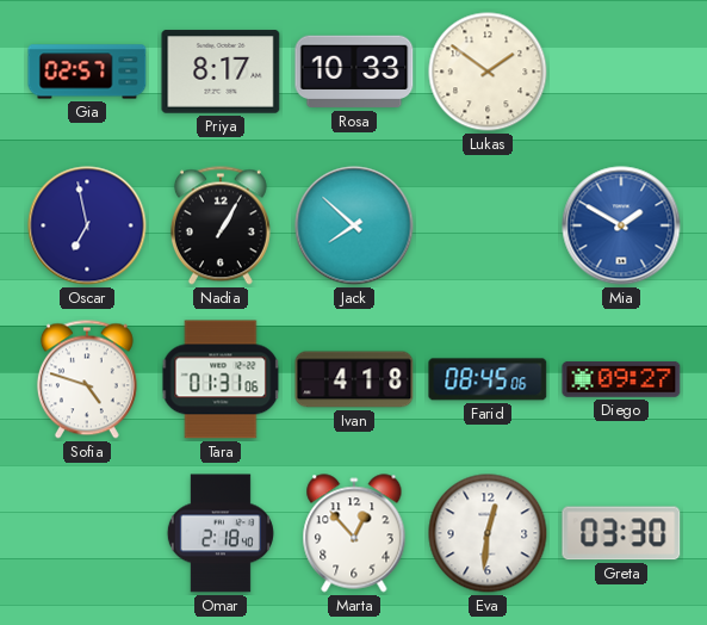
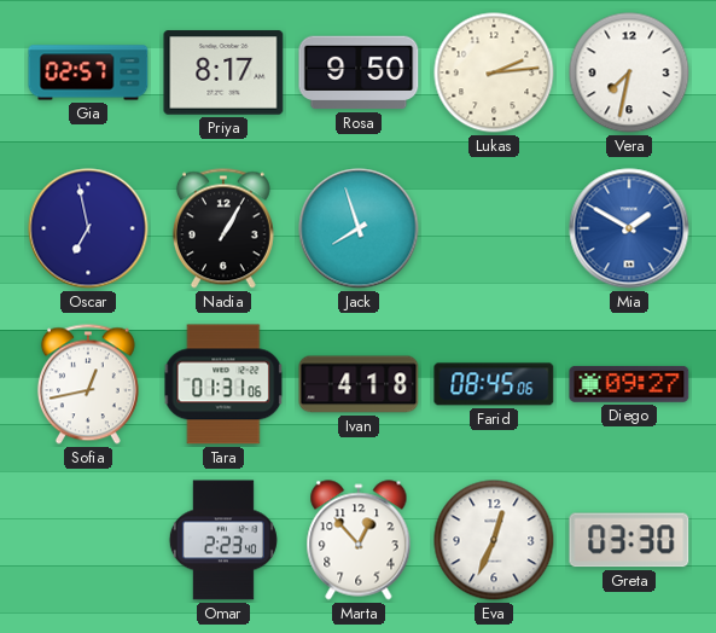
Rosa: 10:33 -> 9:50
Lukas: 1:51 -> 2:14
Vera: none -> 7:32
Jack: 7:52 -> 7:57
Sofia: 4:48 -> 12:43
Omar: 2:18 -> 2:23
Eva: 12:31 -> 12:34
